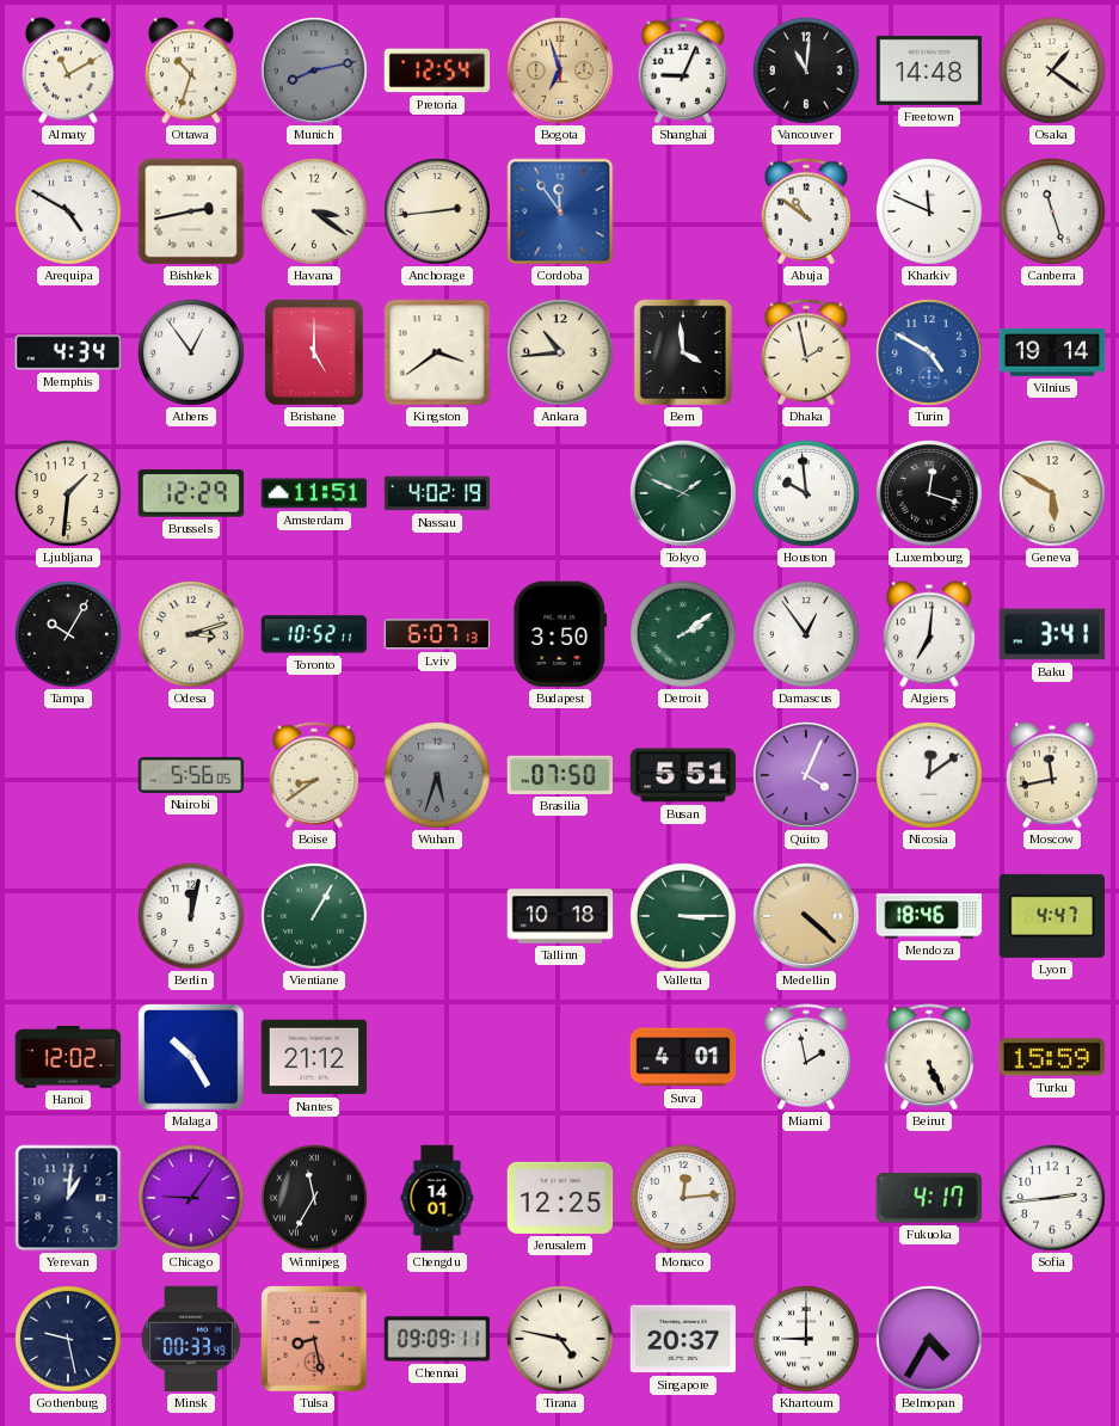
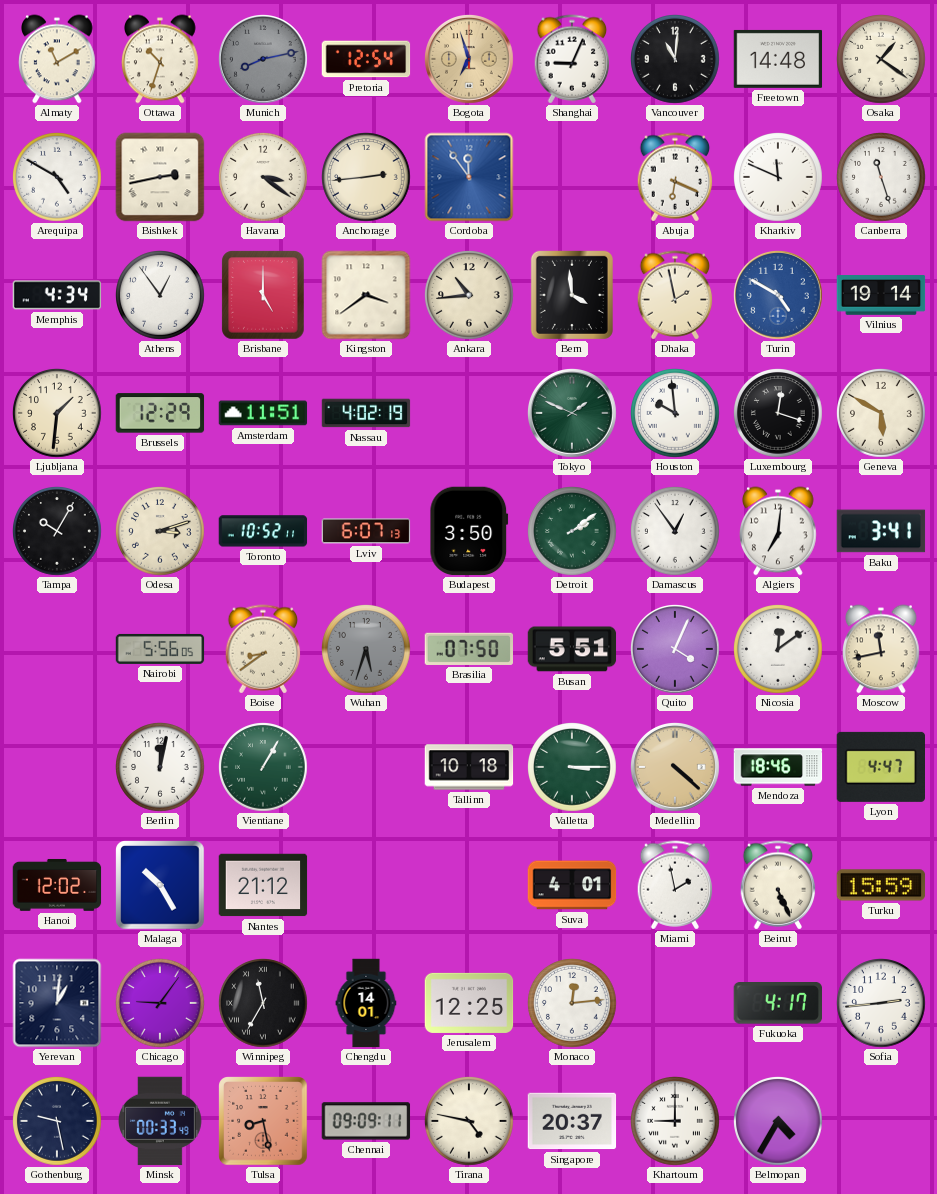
Abuja: 10:51 -> 6:19
